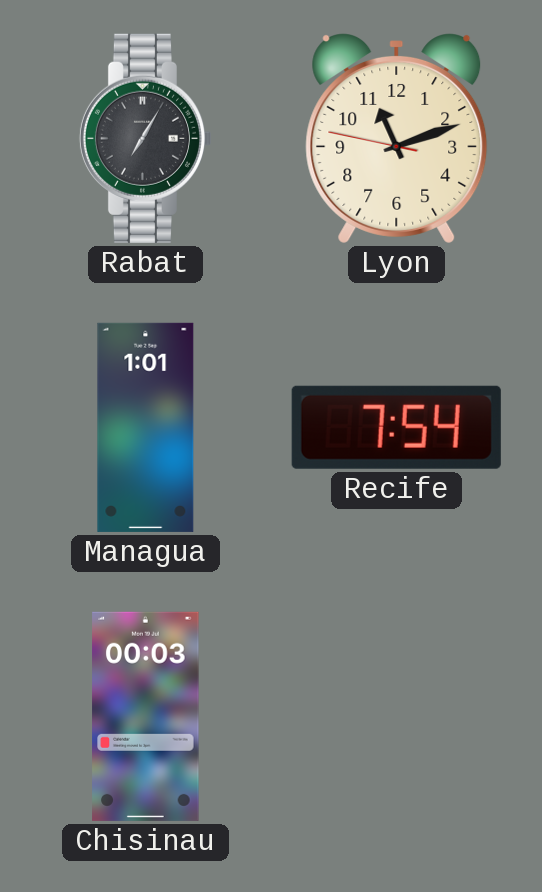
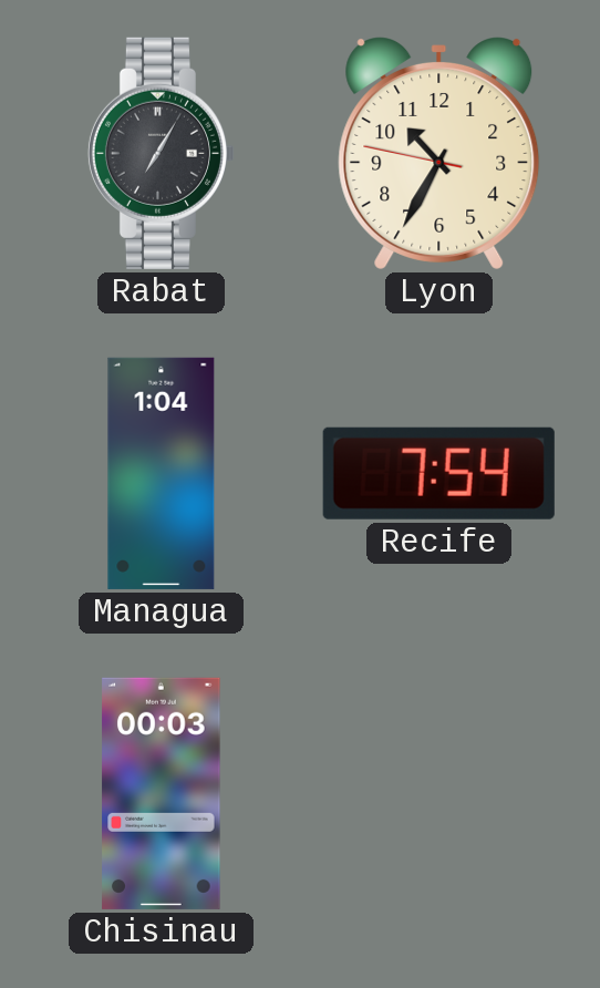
Lyon: 11:11 -> 10:34
Managua: 1:01 -> 1:04
